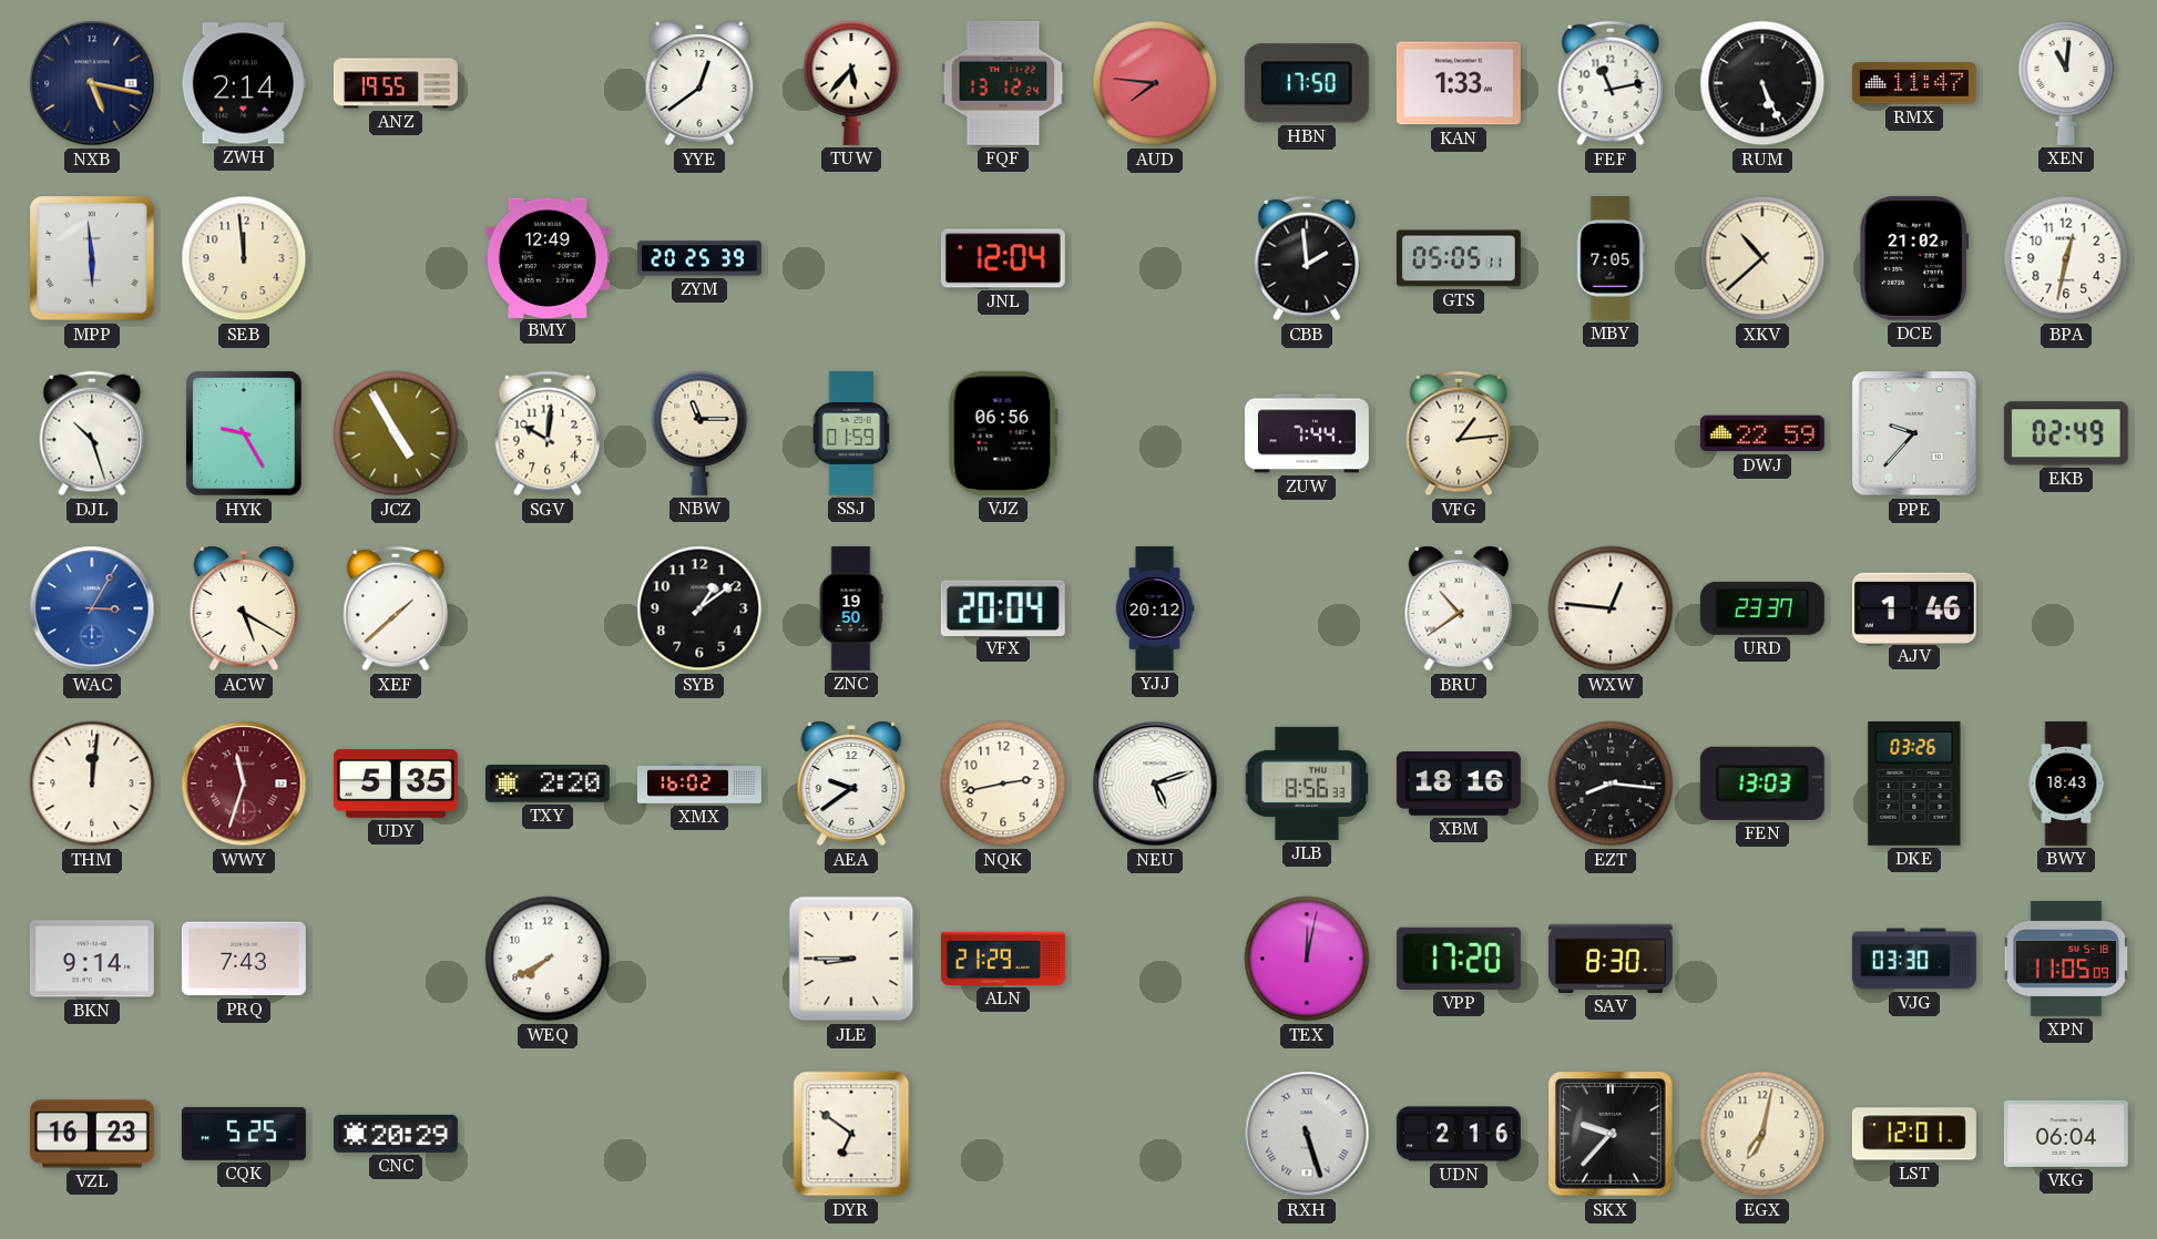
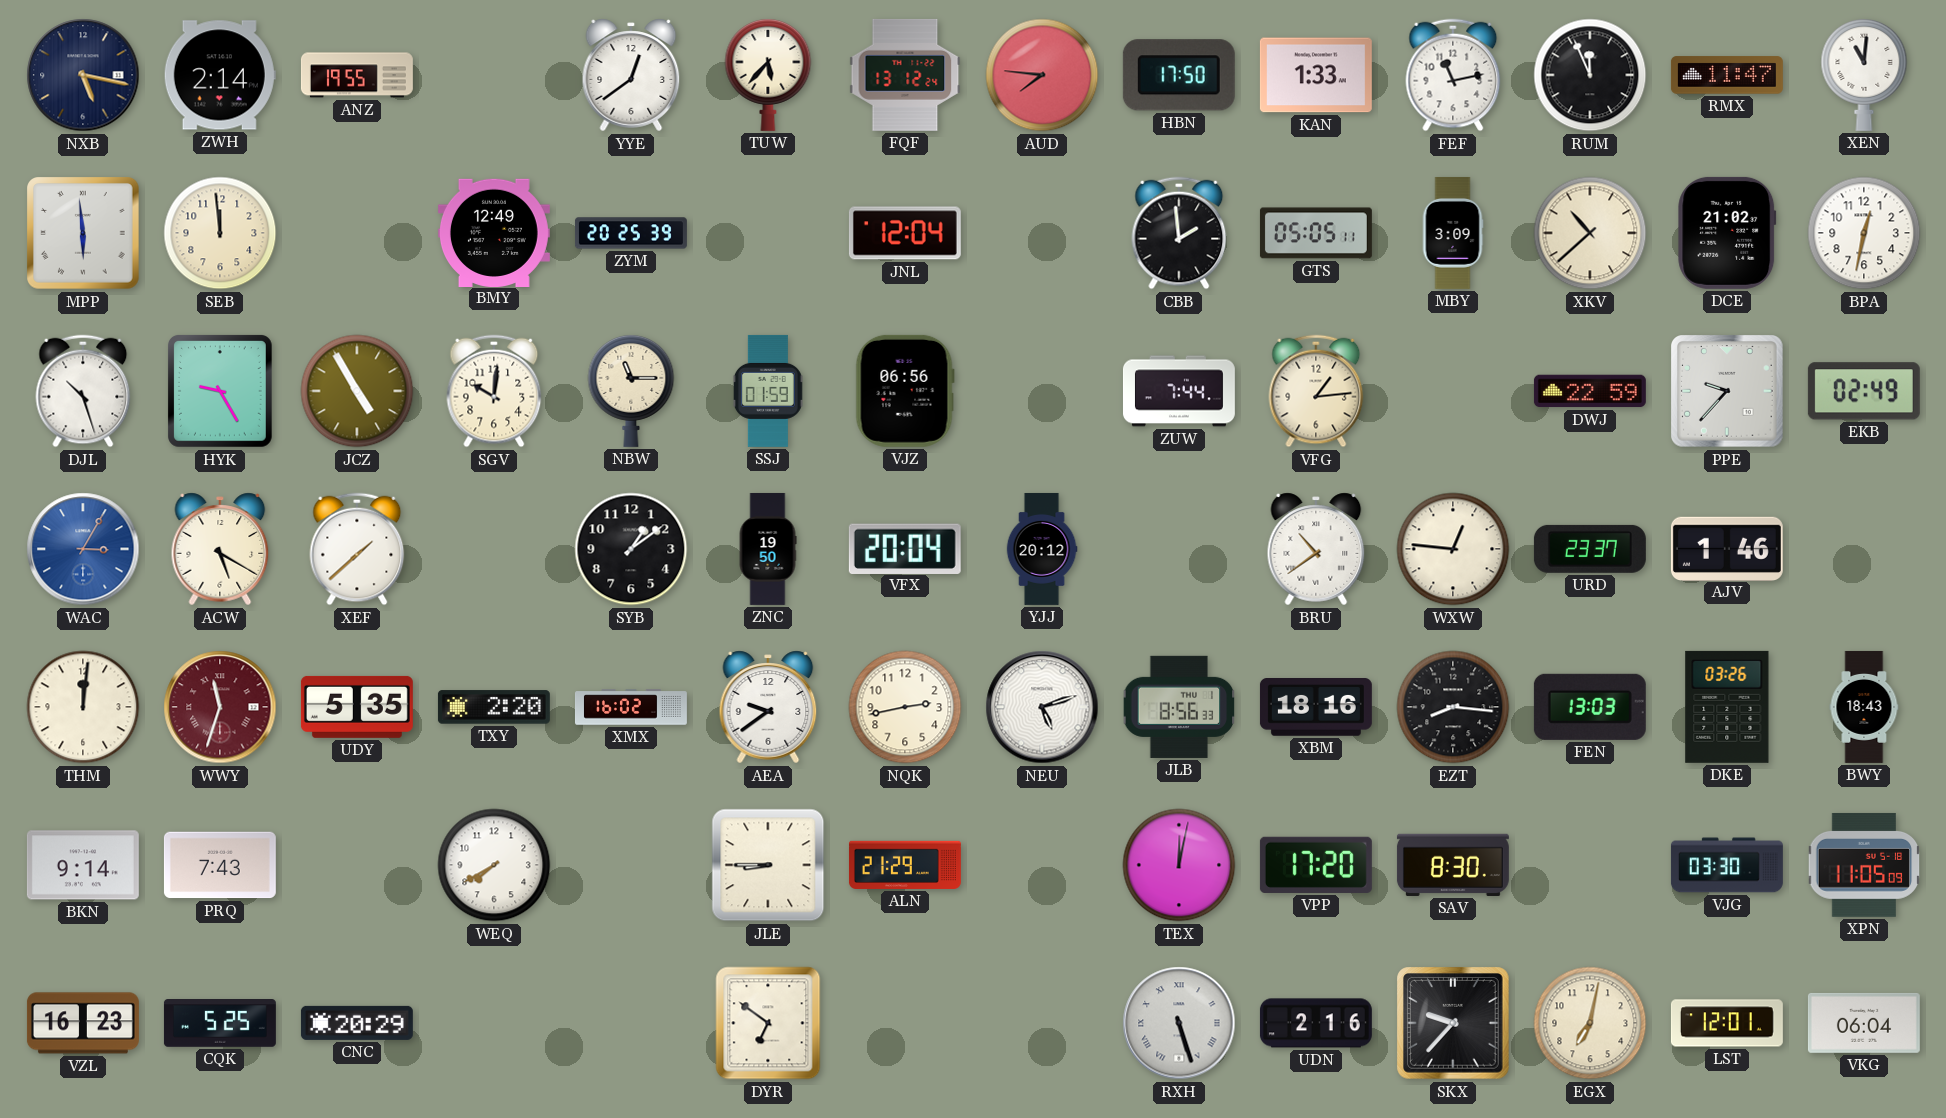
RUM: 5:26 -> 11:56
MBY: 7:05 -> 3:09
